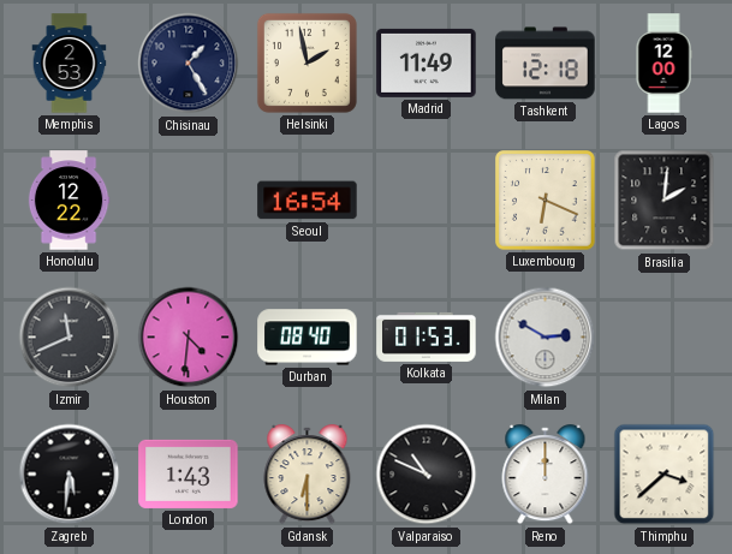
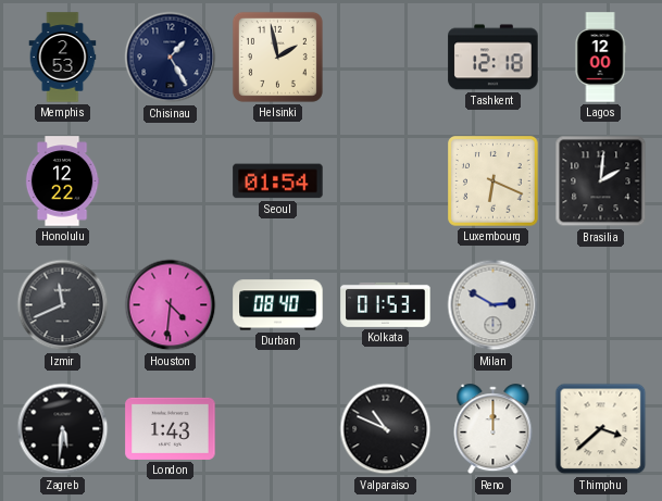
Madrid: 11:49 -> none
Seoul: 16:54 -> 01:54
Gdansk: 6:30 -> none
